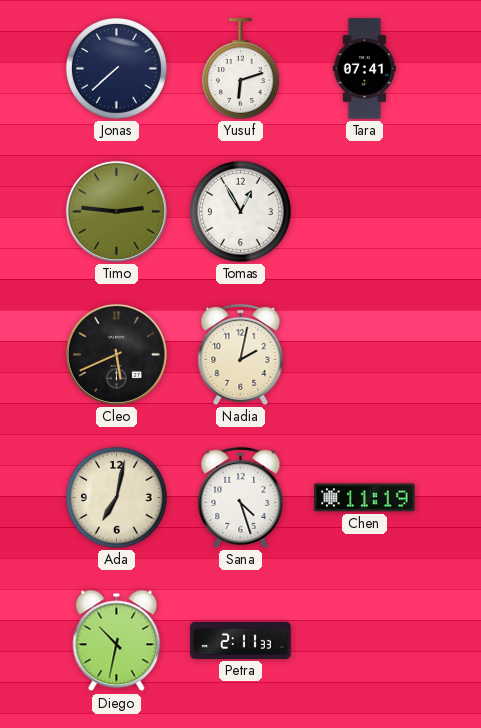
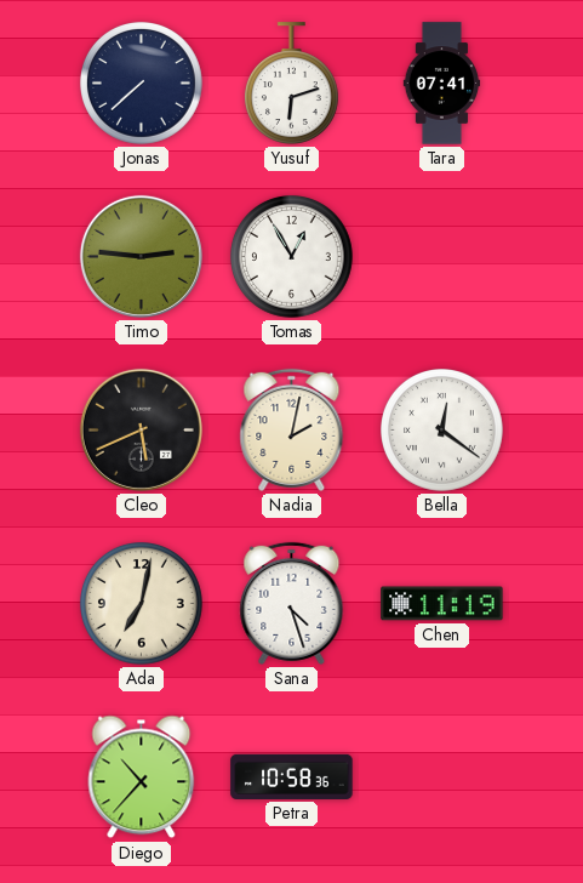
Bella: none -> 12:21
Diego: 10:32 -> 10:37
Petra: 2:11 -> 10:58
